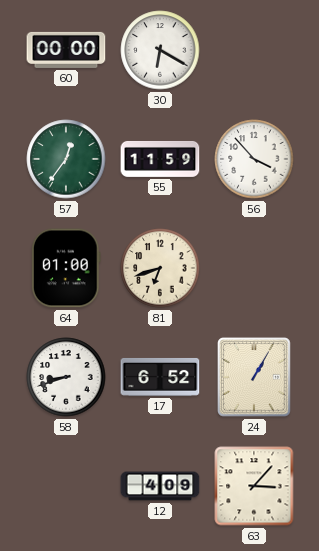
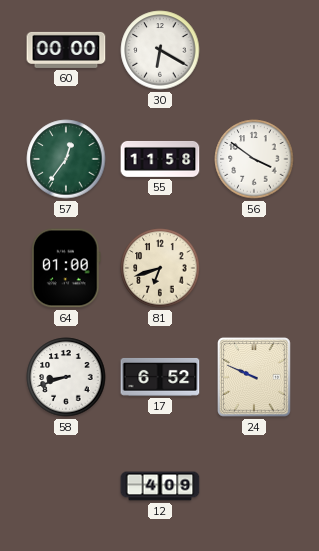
55: 11:59 -> 11:58
56: 3:53 -> 3:51
24: 1:05 -> 9:49
63: 3:07 -> none
